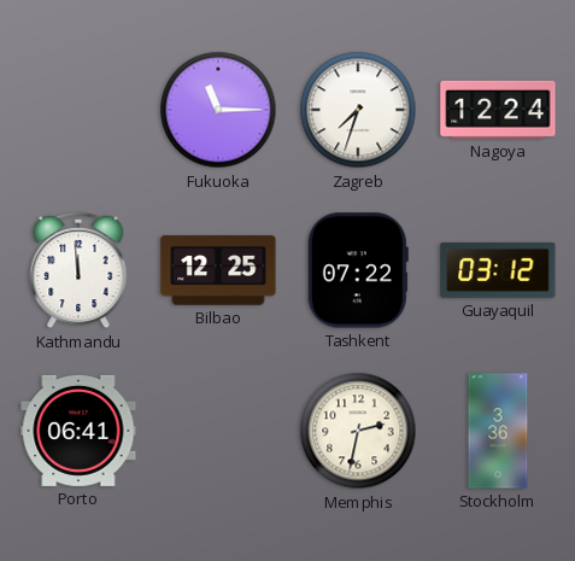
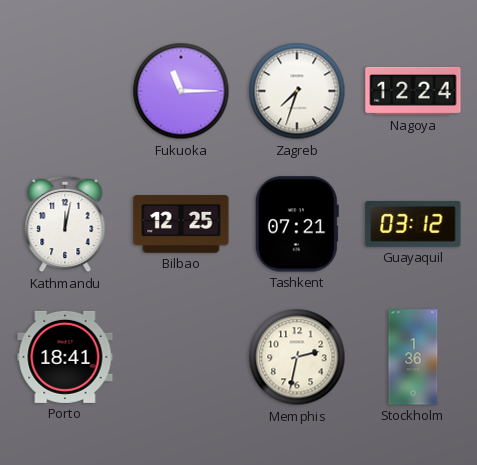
Kathmandu: 11:59 -> 12:02
Tashkent: 07:22 -> 07:21
Porto: 06:41 -> 18:41
Stockholm: 3:36 -> 1:36
